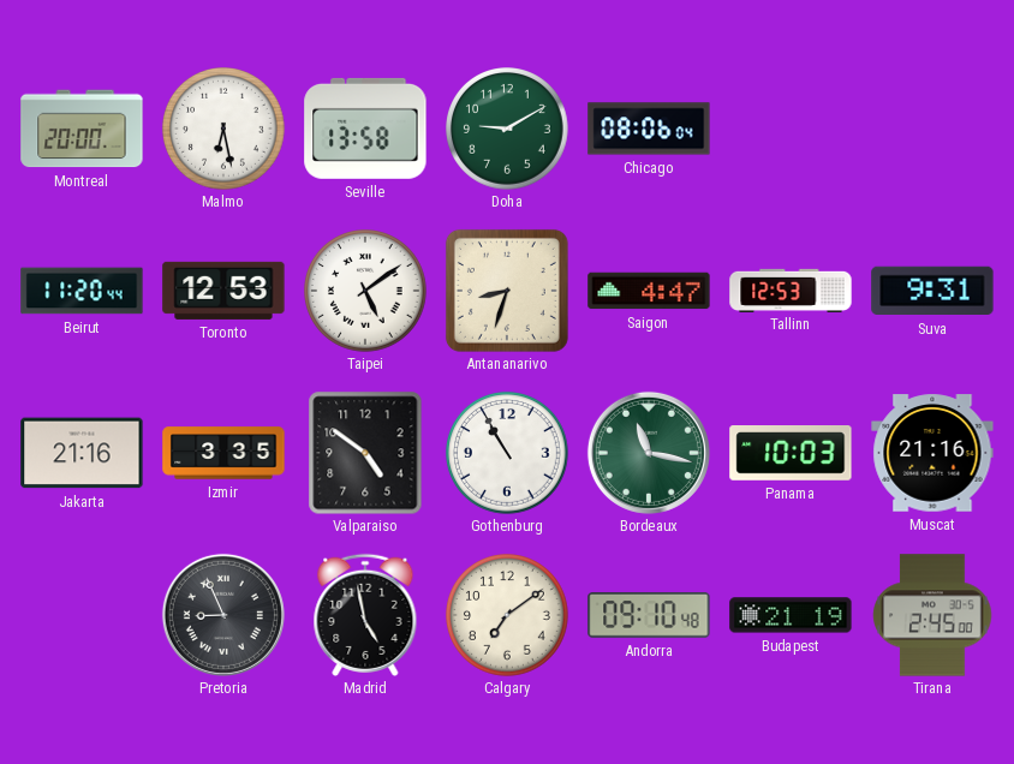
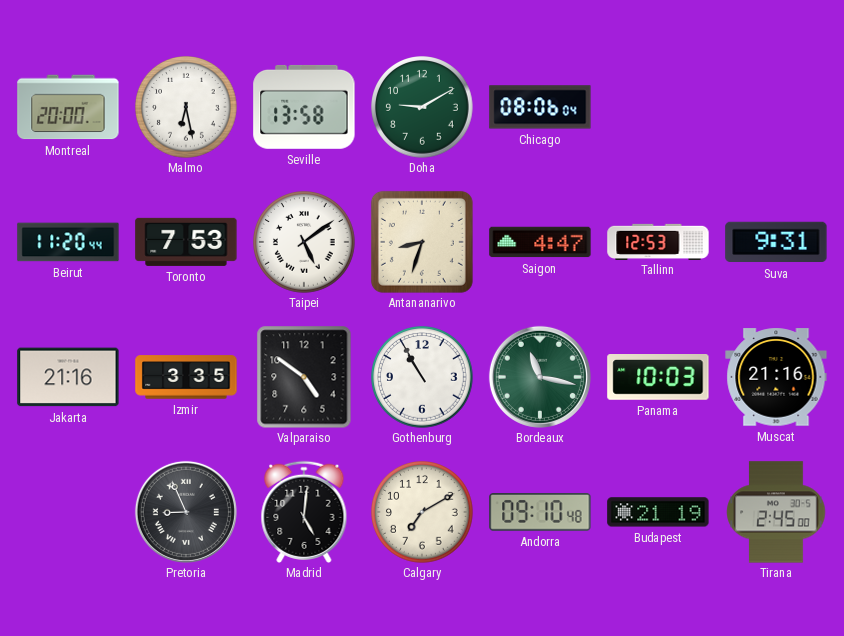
Toronto: 12:53 -> 7:53
Madrid: 4:58 -> 5:01
Calgary: 7:09 -> 7:10
